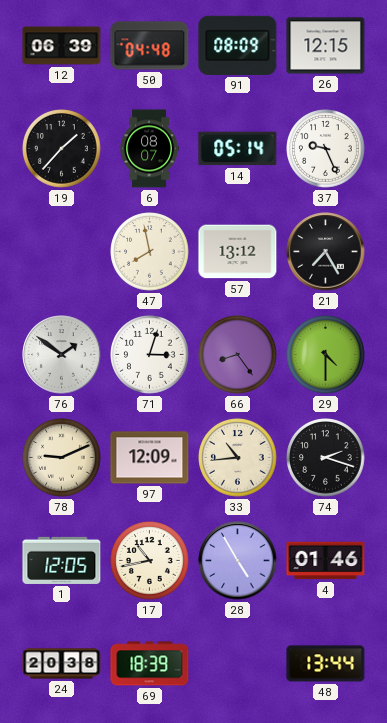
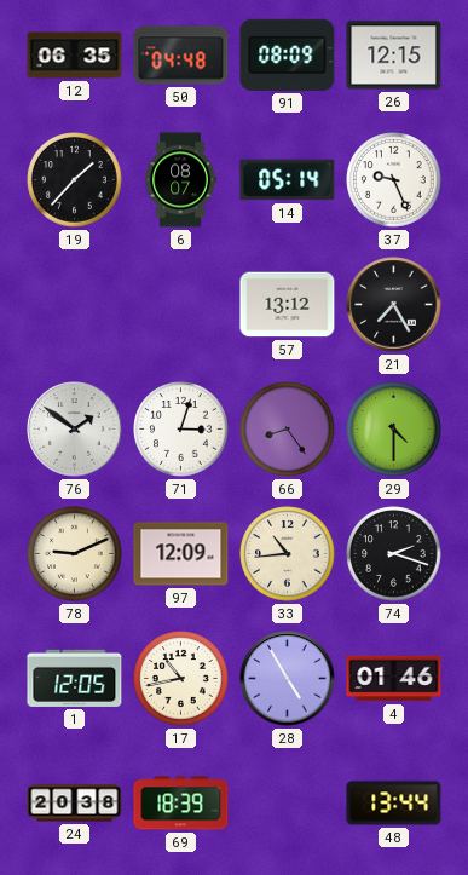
12: 06:39 -> 06:35
47: 7:58 -> none
